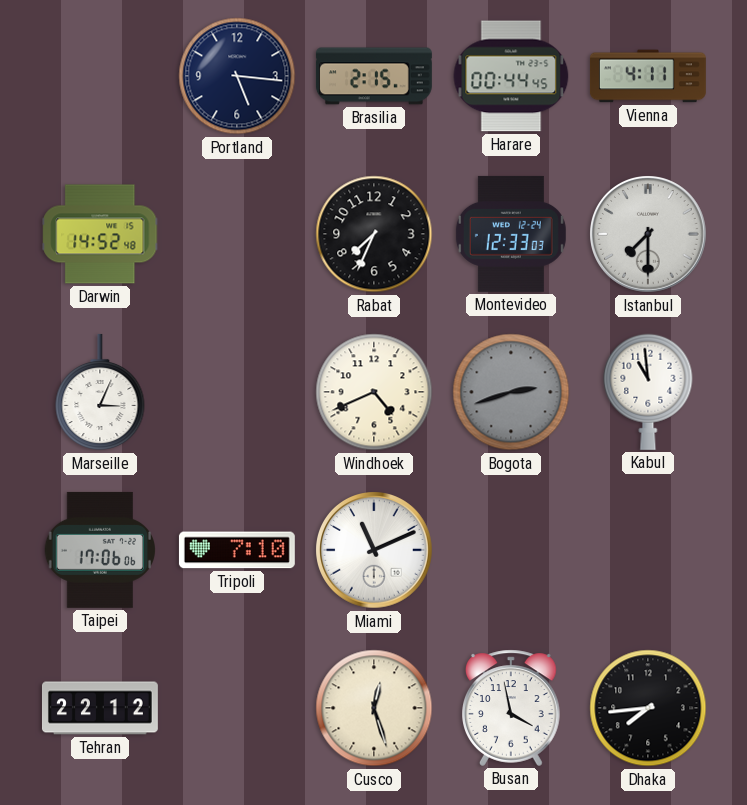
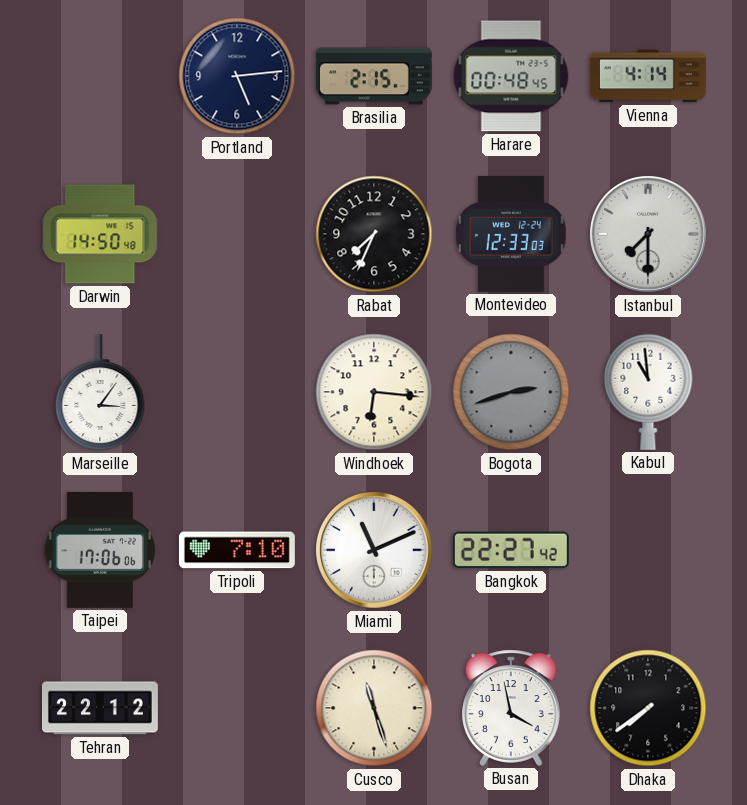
Portland: 5:16 -> 5:14
Harare: 00:44 -> 00:48
Vienna: 4:11 -> 4:14
Darwin: 14:52 -> 14:50
Marseille: 3:04 -> 3:06
Windhoek: 4:41 -> 6:16
Bangkok: none -> 22:27
Cusco: 12:27 -> 11:27
Dhaka: 7:44 -> 7:39
